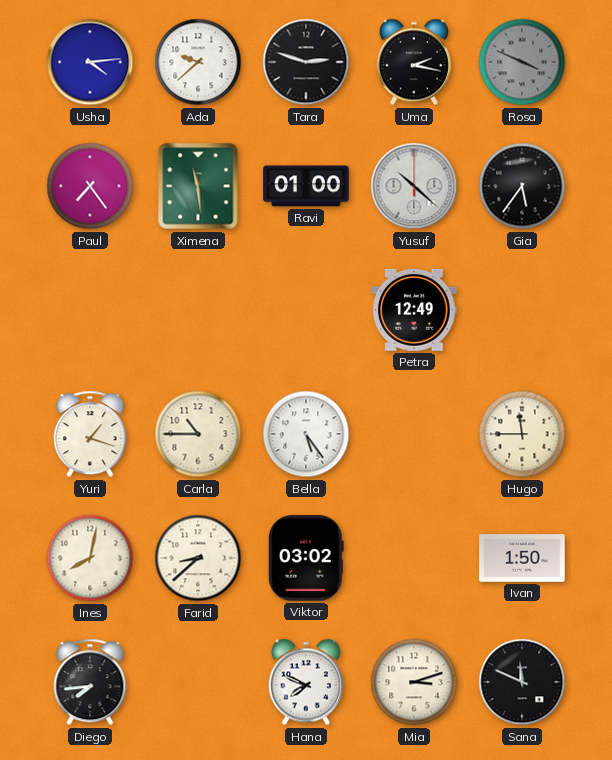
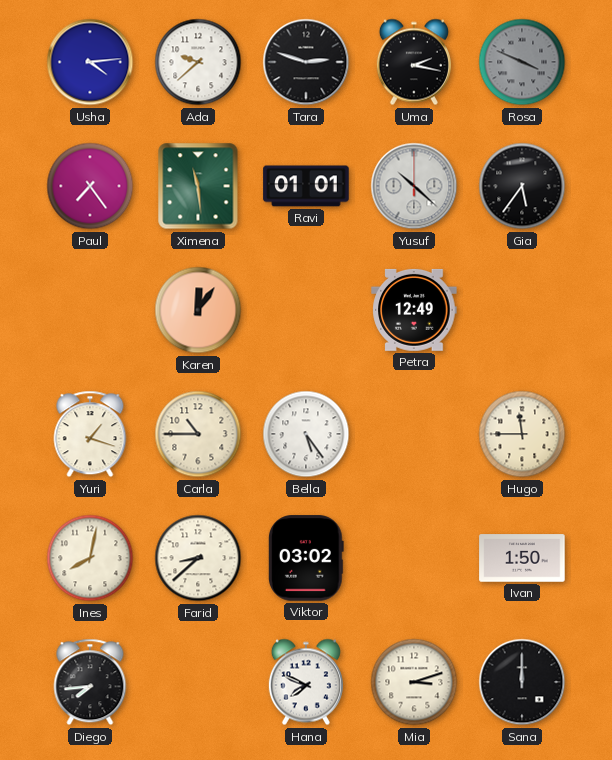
Ravi: 01:00 -> 01:01
Karen: none -> 12:06
Sana: 11:49 -> 12:00
